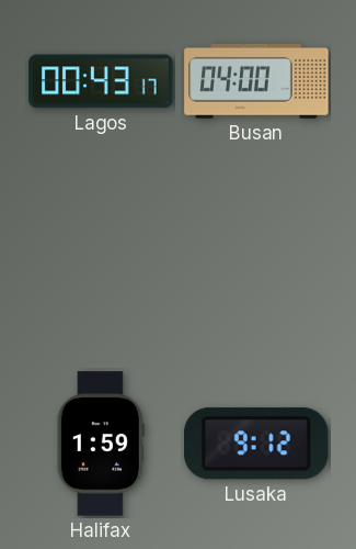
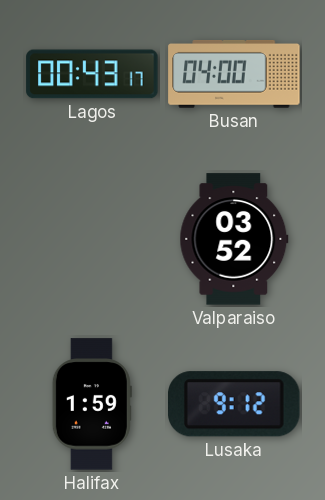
Valparaiso: none -> 03:52
